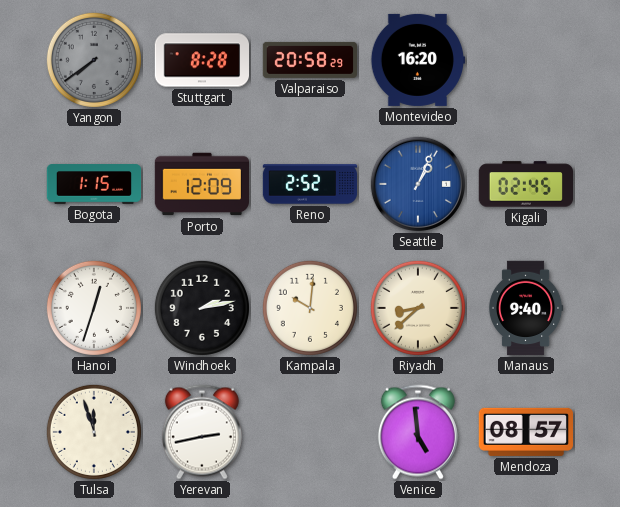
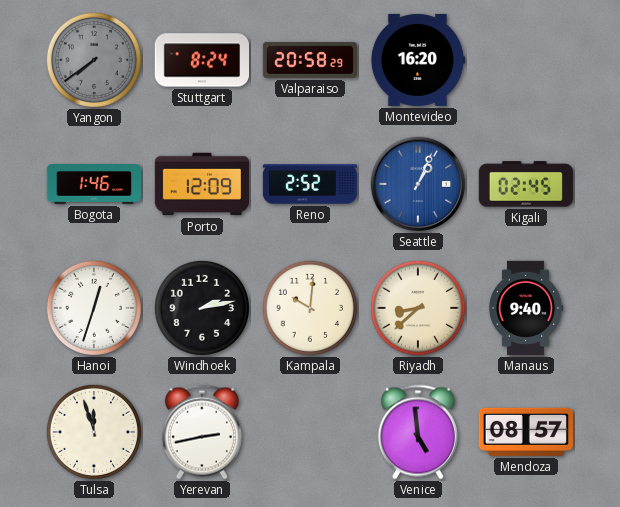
Stuttgart: 8:28 -> 8:24
Bogota: 1:15 -> 1:46
